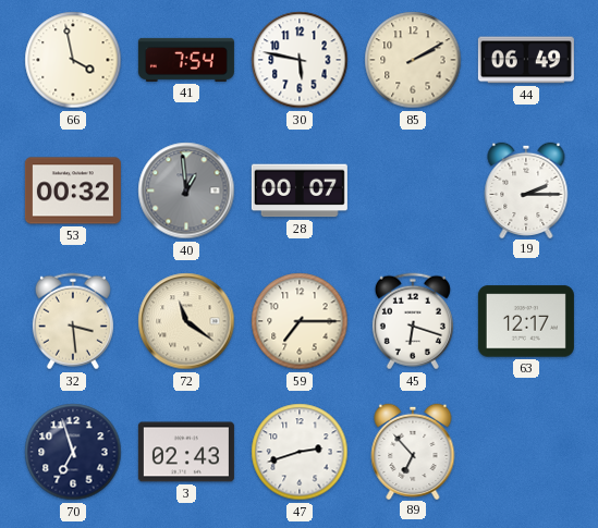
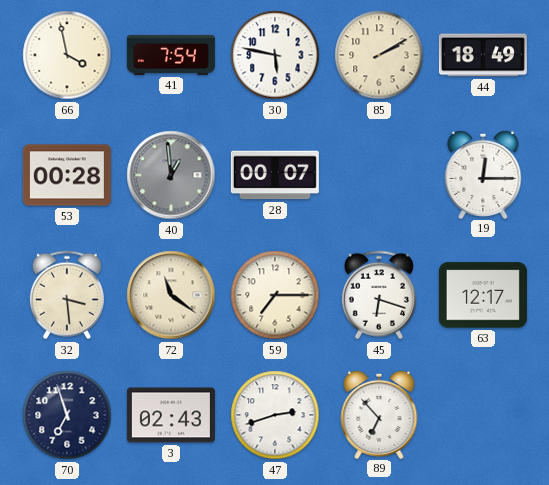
44: 06:49 -> 18:49
53: 00:32 -> 00:28
19: 2:15 -> 12:15
